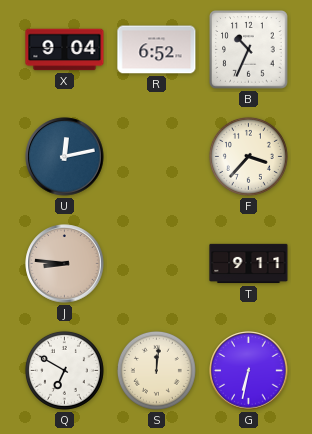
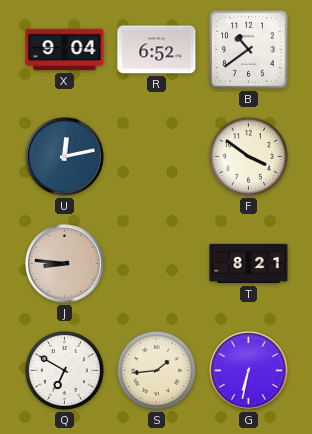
B: 10:34 -> 10:39
F: 3:37 -> 3:51
T: 9:11 -> 8:21
S: 12:01 -> 1:44
